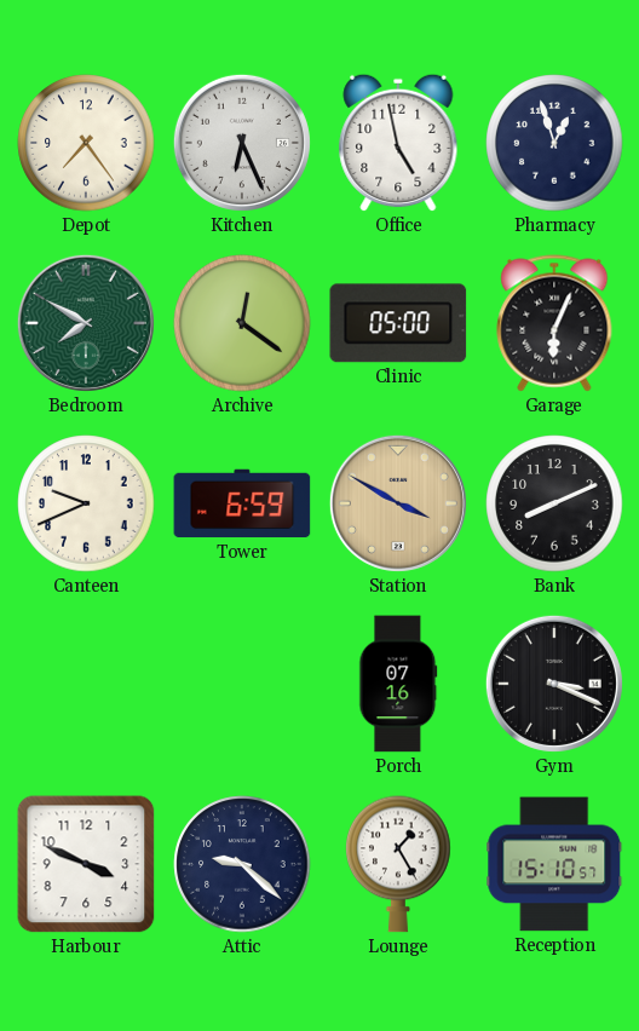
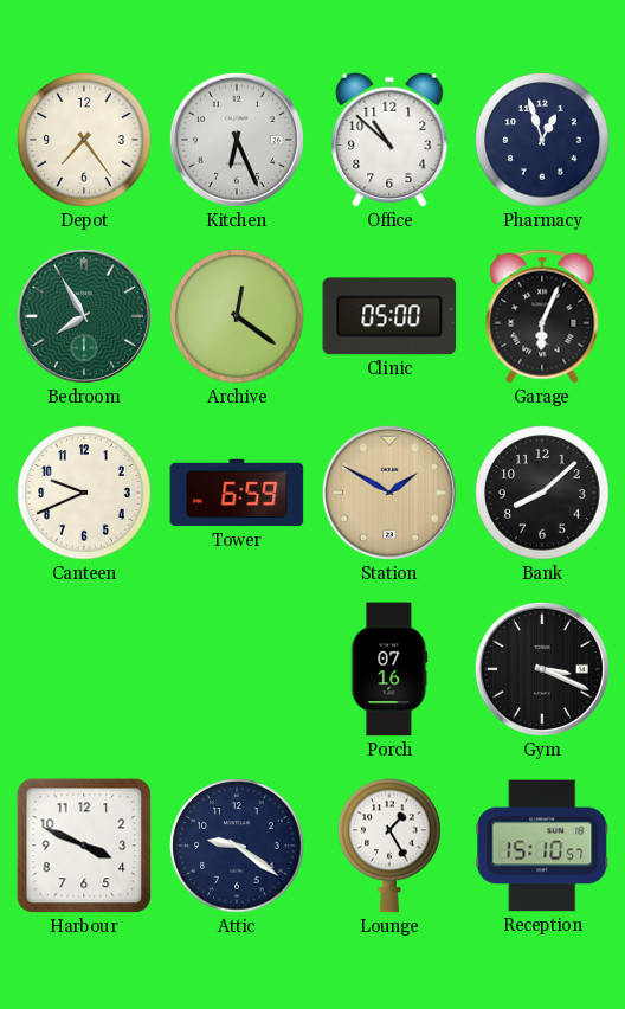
Office: 4:58 -> 10:52
Bedroom: 7:50 -> 7:55
Station: 3:50 -> 1:50
Bank: 8:11 -> 8:08
Attic: 9:22 -> 9:21
